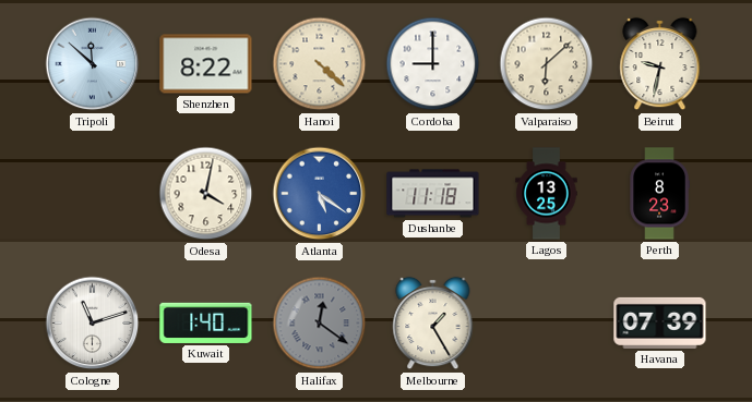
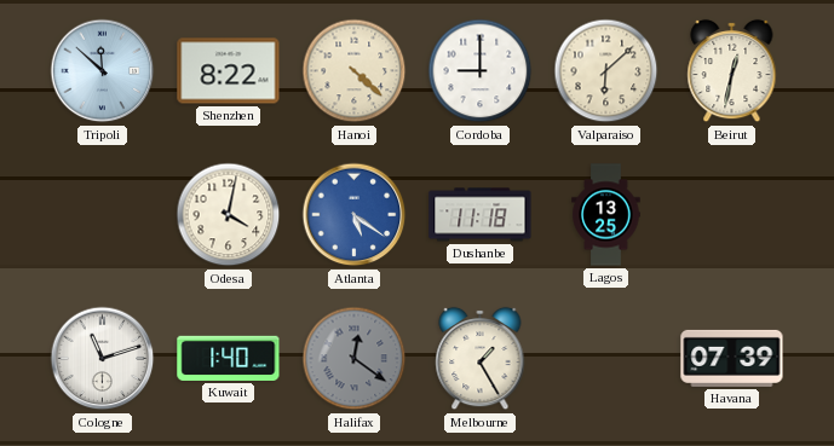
Beirut: 9:32 -> 12:32
Perth: 8:23 -> none
